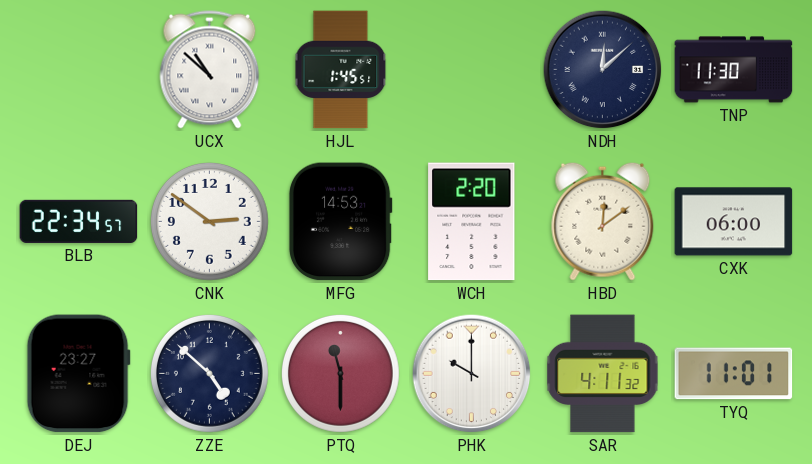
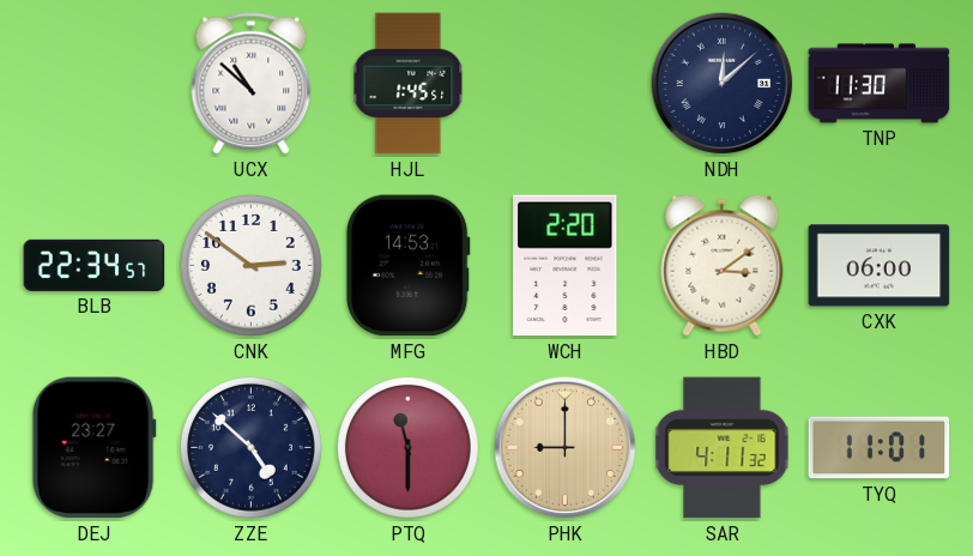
HBD: 12:09 -> 3:09
PHK: 10:00 -> 9:00
PHK dial: white -> champagne
